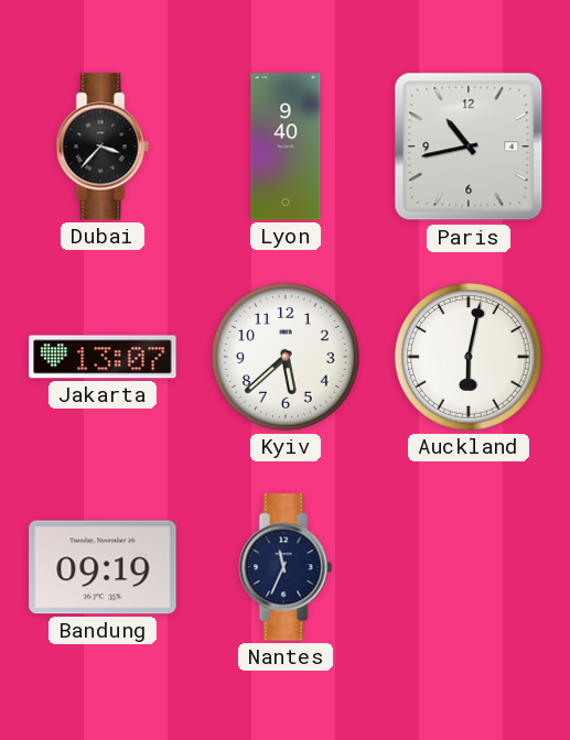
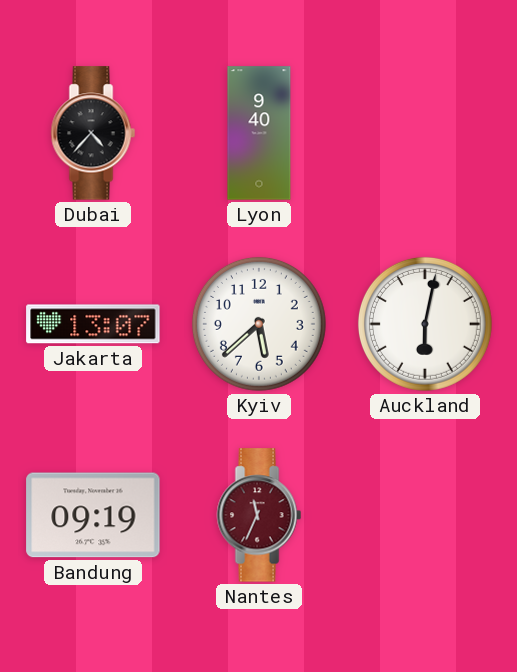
Dubai: 3:37 -> 4:37
Paris: 10:43 -> none
Nantes dial: navy -> burgundy
